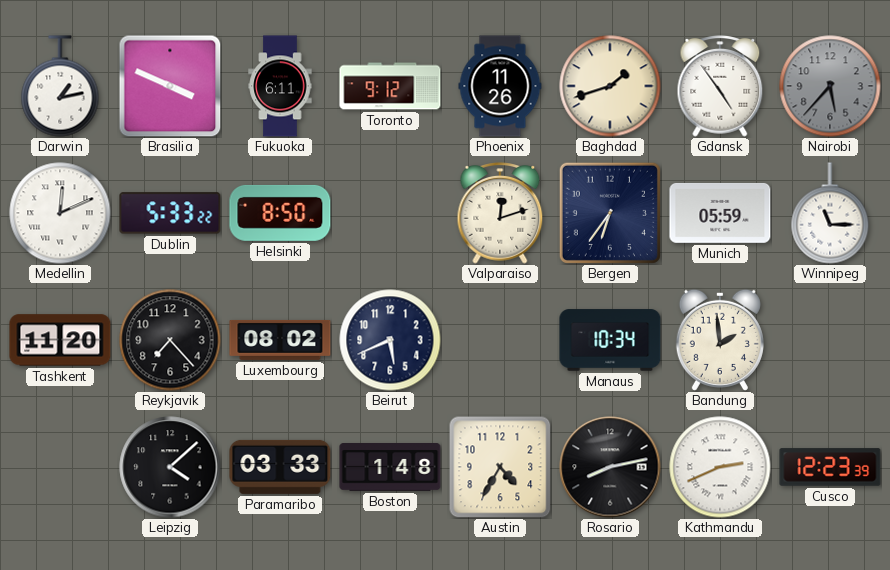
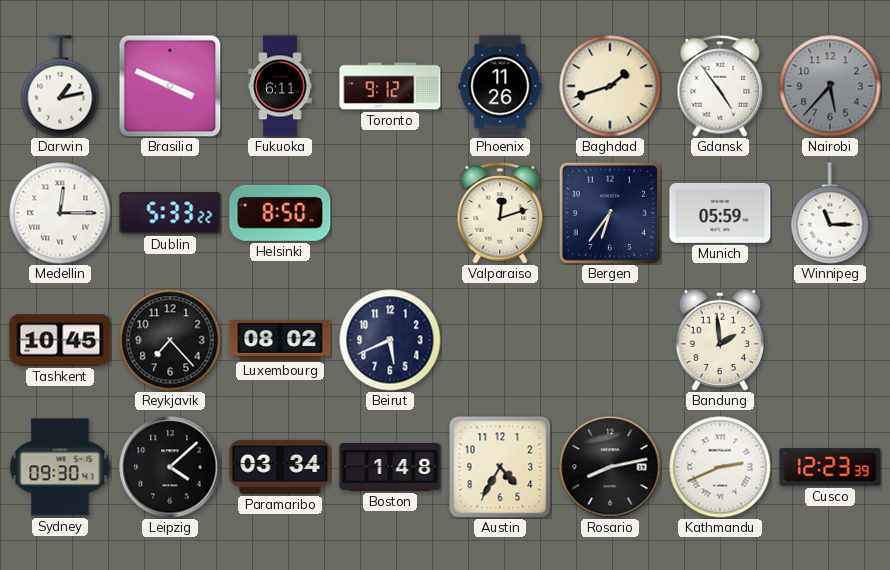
Medellin: 12:11 -> 12:15
Tashkent: 11:20 -> 10:45
Manaus: 10:34 -> none
Sydney: none -> 09:30
Paramaribo: 03:33 -> 03:34
